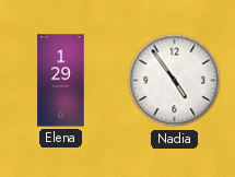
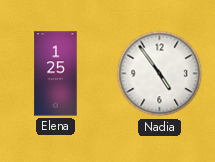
Elena: 1:29 -> 1:25
